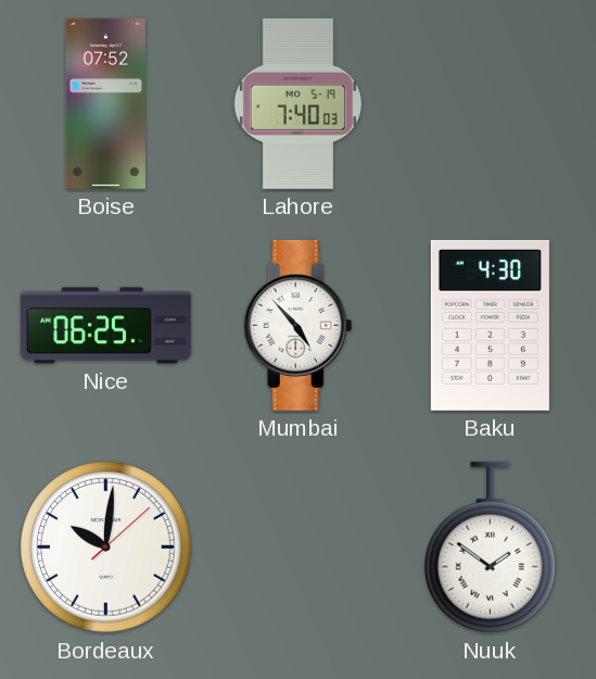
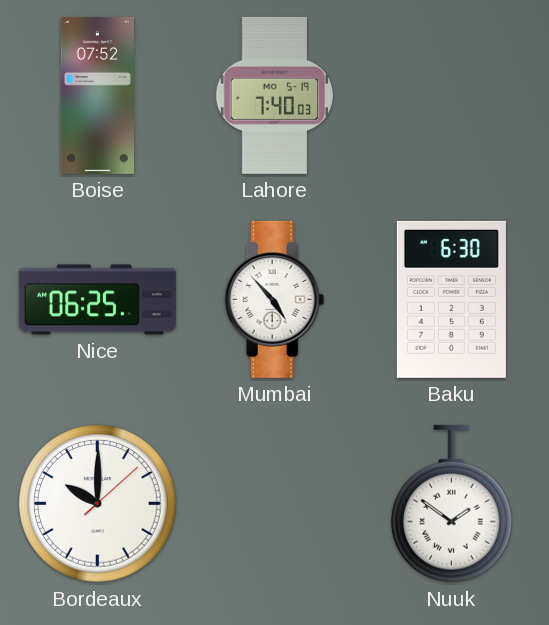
Baku: 4:30 -> 6:30
Bordeaux: 10:01 -> 10:00
